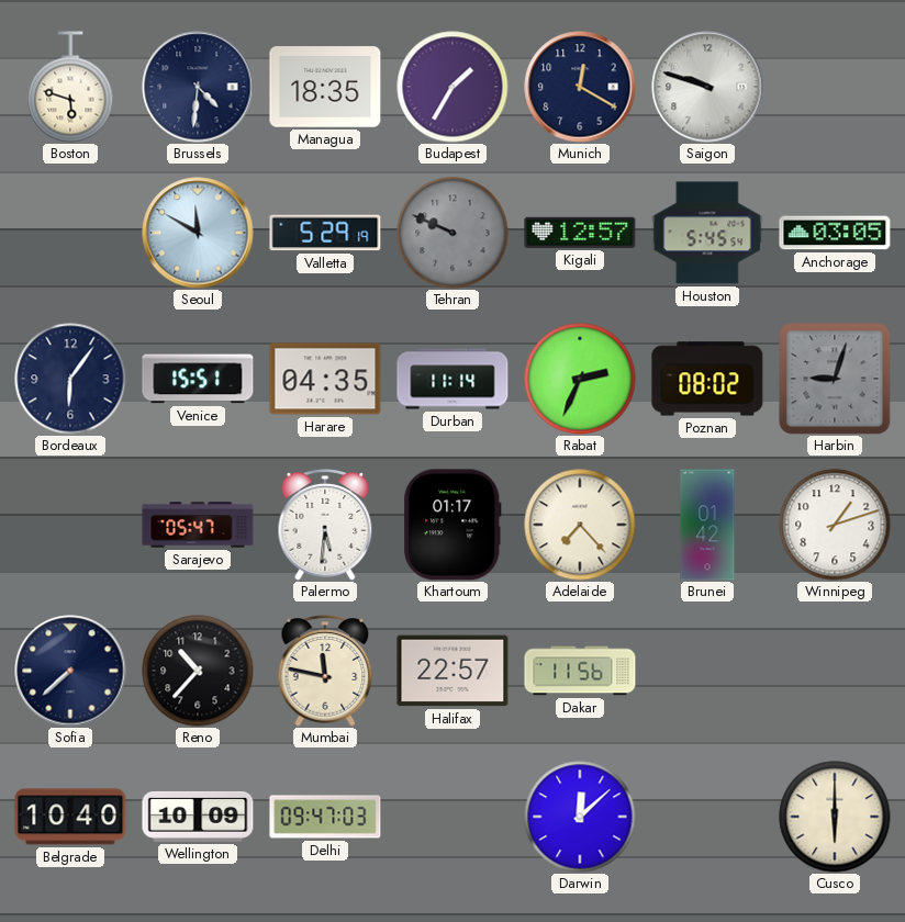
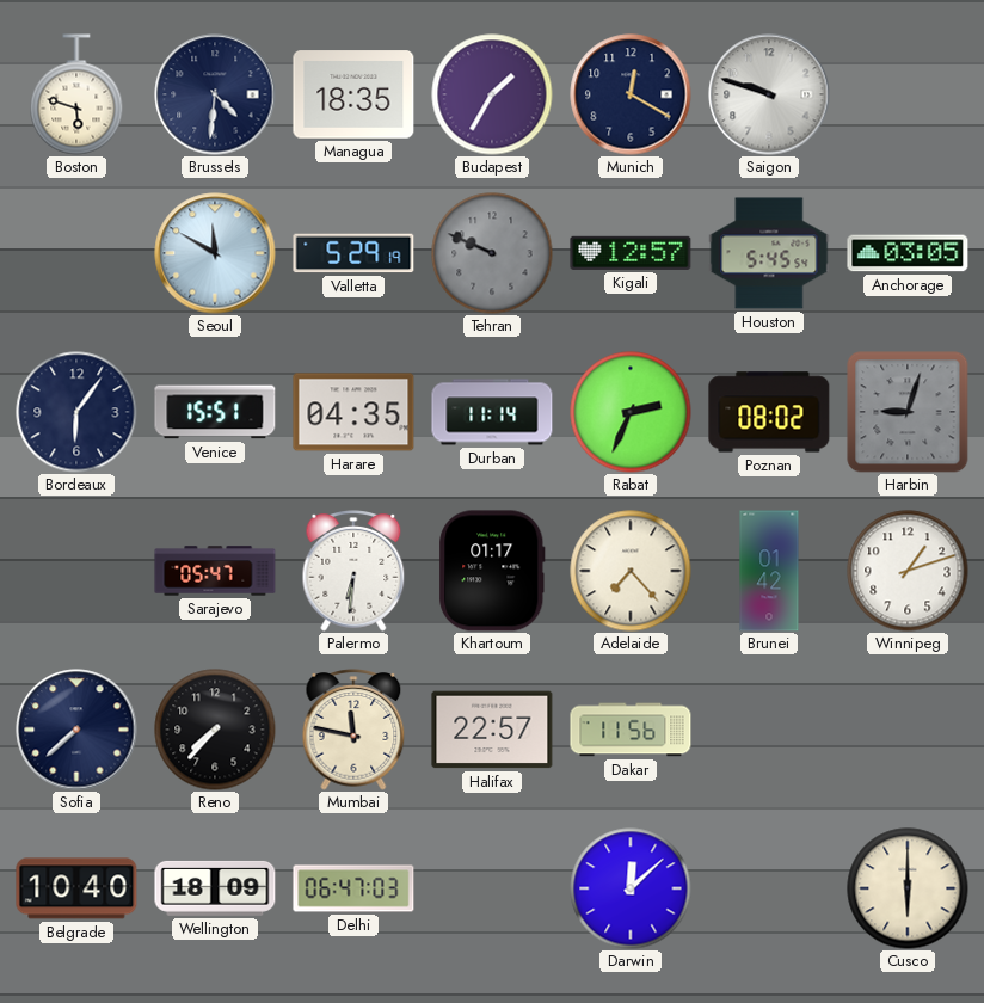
Palermo: 5:31 -> 6:31
Reno: 10:37 -> 7:37
Wellington: 10:09 -> 18:09
Delhi: 09:47 -> 06:47
